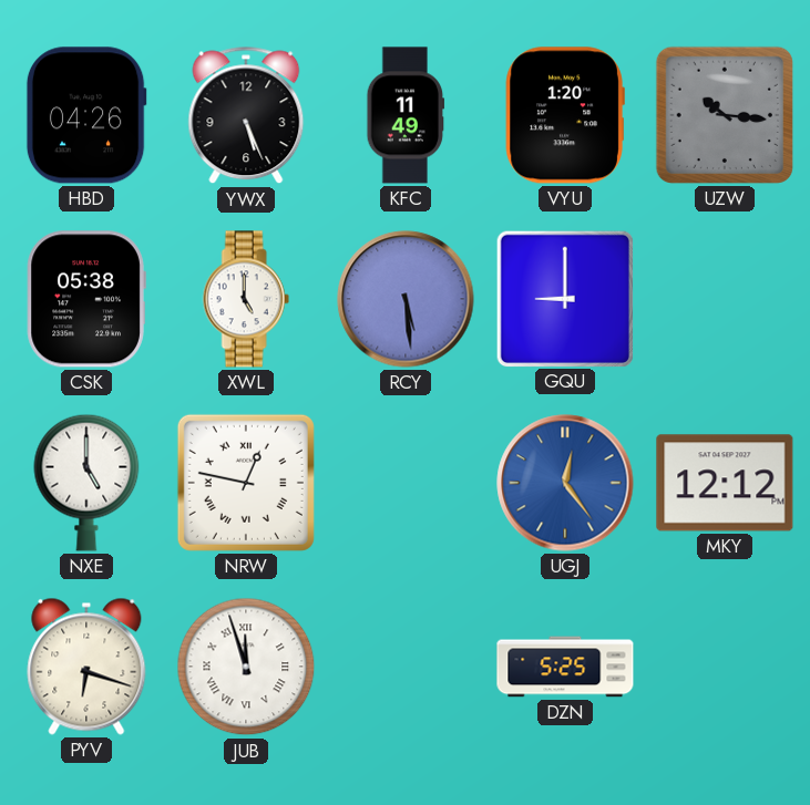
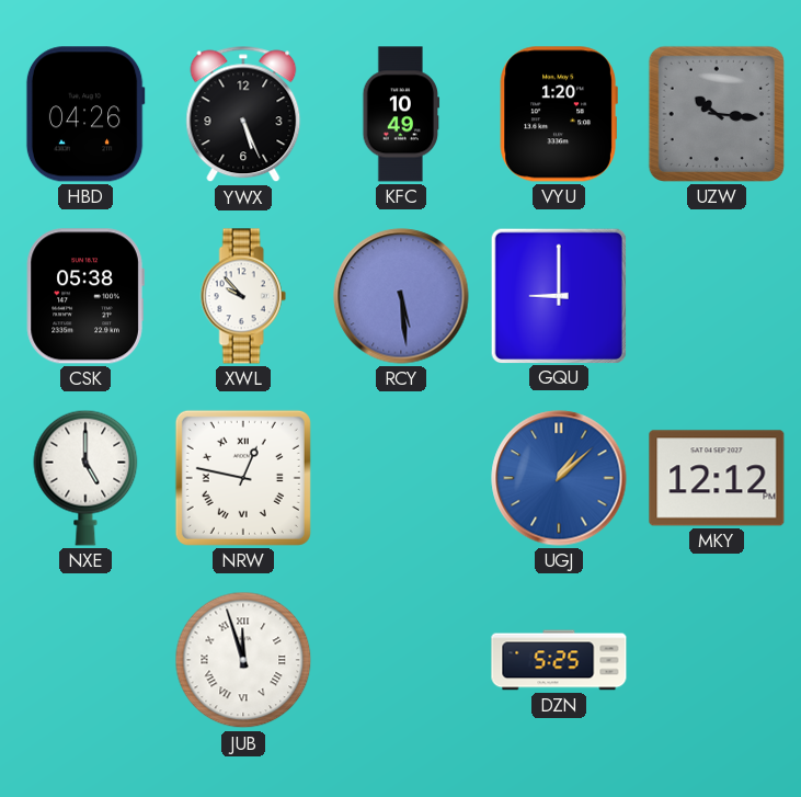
KFC: 11:49 -> 10:49
XWL: 5:00 -> 9:53
UGJ: 12:24 -> 1:08
PYV: 6:18 -> none
